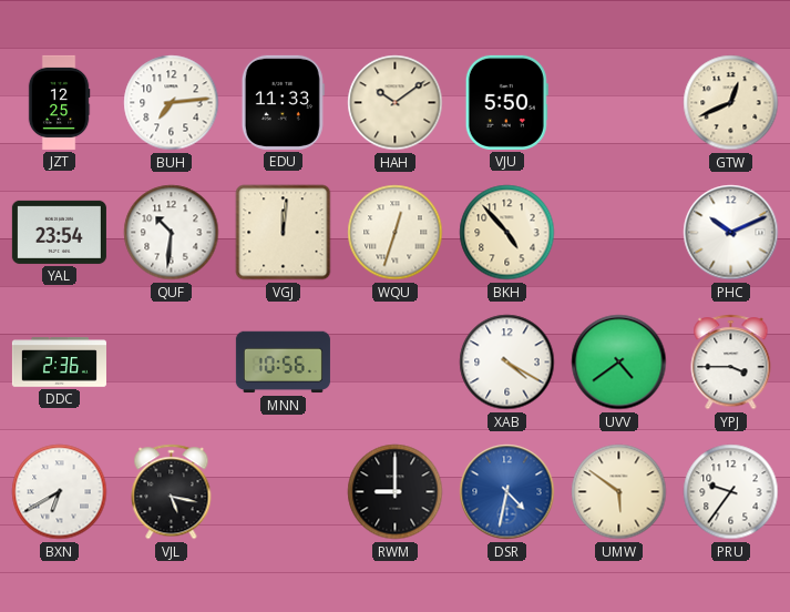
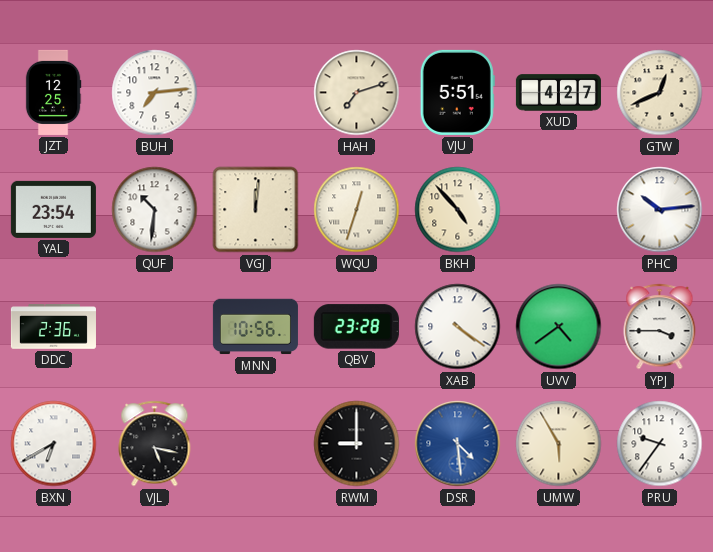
EDU: 11:33 -> none
HAH: 10:09 -> 7:12
VJU: 5:50 -> 5:51
XUD: none -> 4:27
PHC: 10:11 -> 10:14
QBV: none -> 23:28
XAB: 4:20 -> 4:21
DSR: 4:32 -> 4:29
UMW: 5:51 -> 5:55
